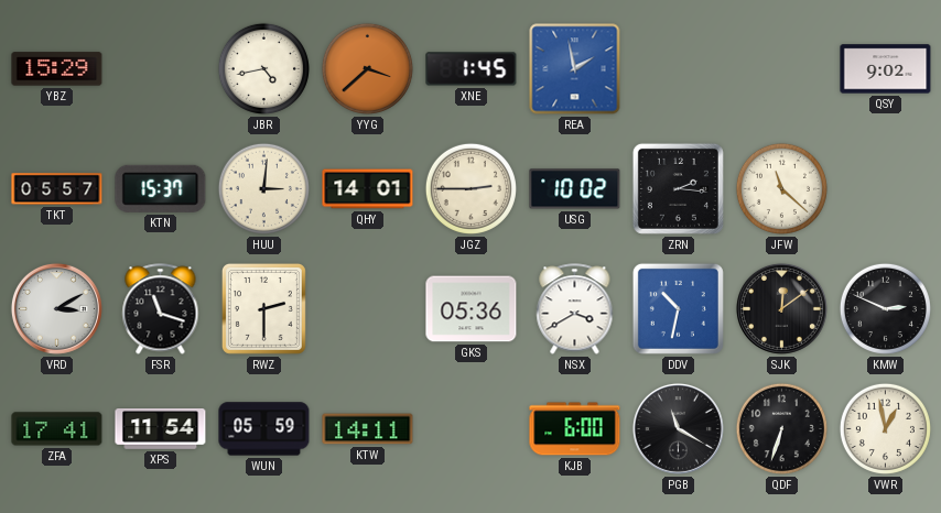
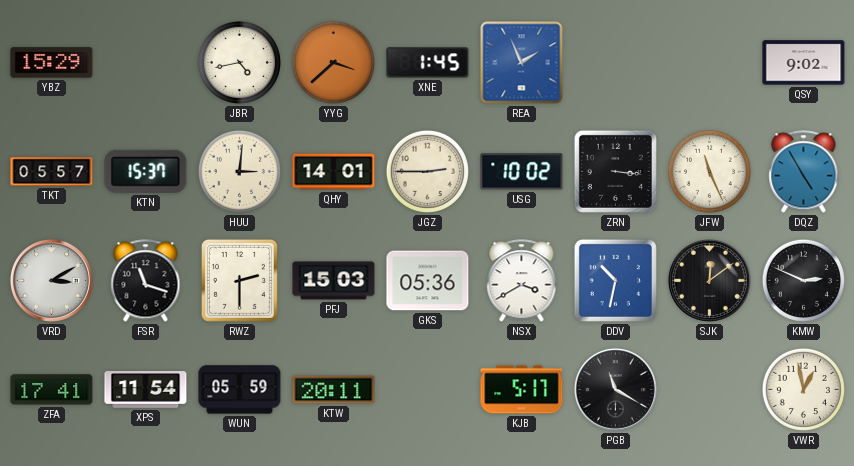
REA: 1:58 -> 1:56
ZRN: 2:16 -> 3:16
JFW: 11:22 -> 11:26
DQZ: none -> 4:55
PFJ: none -> 15:03
KTW: 14:11 -> 20:11
KJB: 6:00 -> 5:17
QDF: 6:33 -> none
